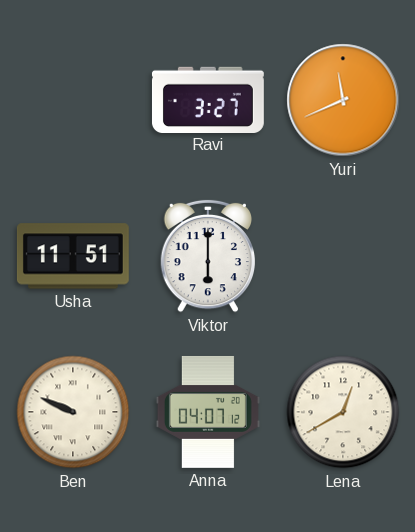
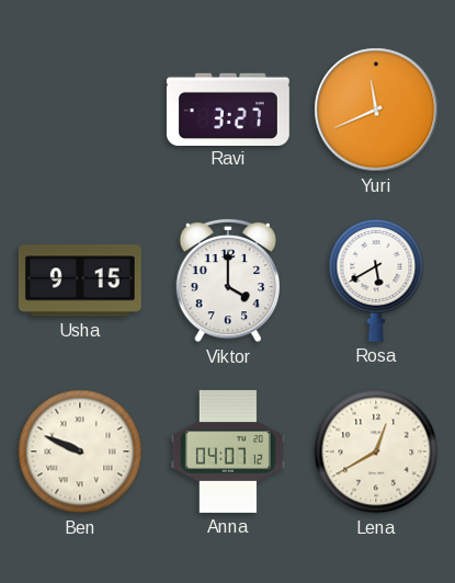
Usha: 11:51 -> 9:15
Viktor: 6:00 -> 4:00
Rosa: none -> 5:40
